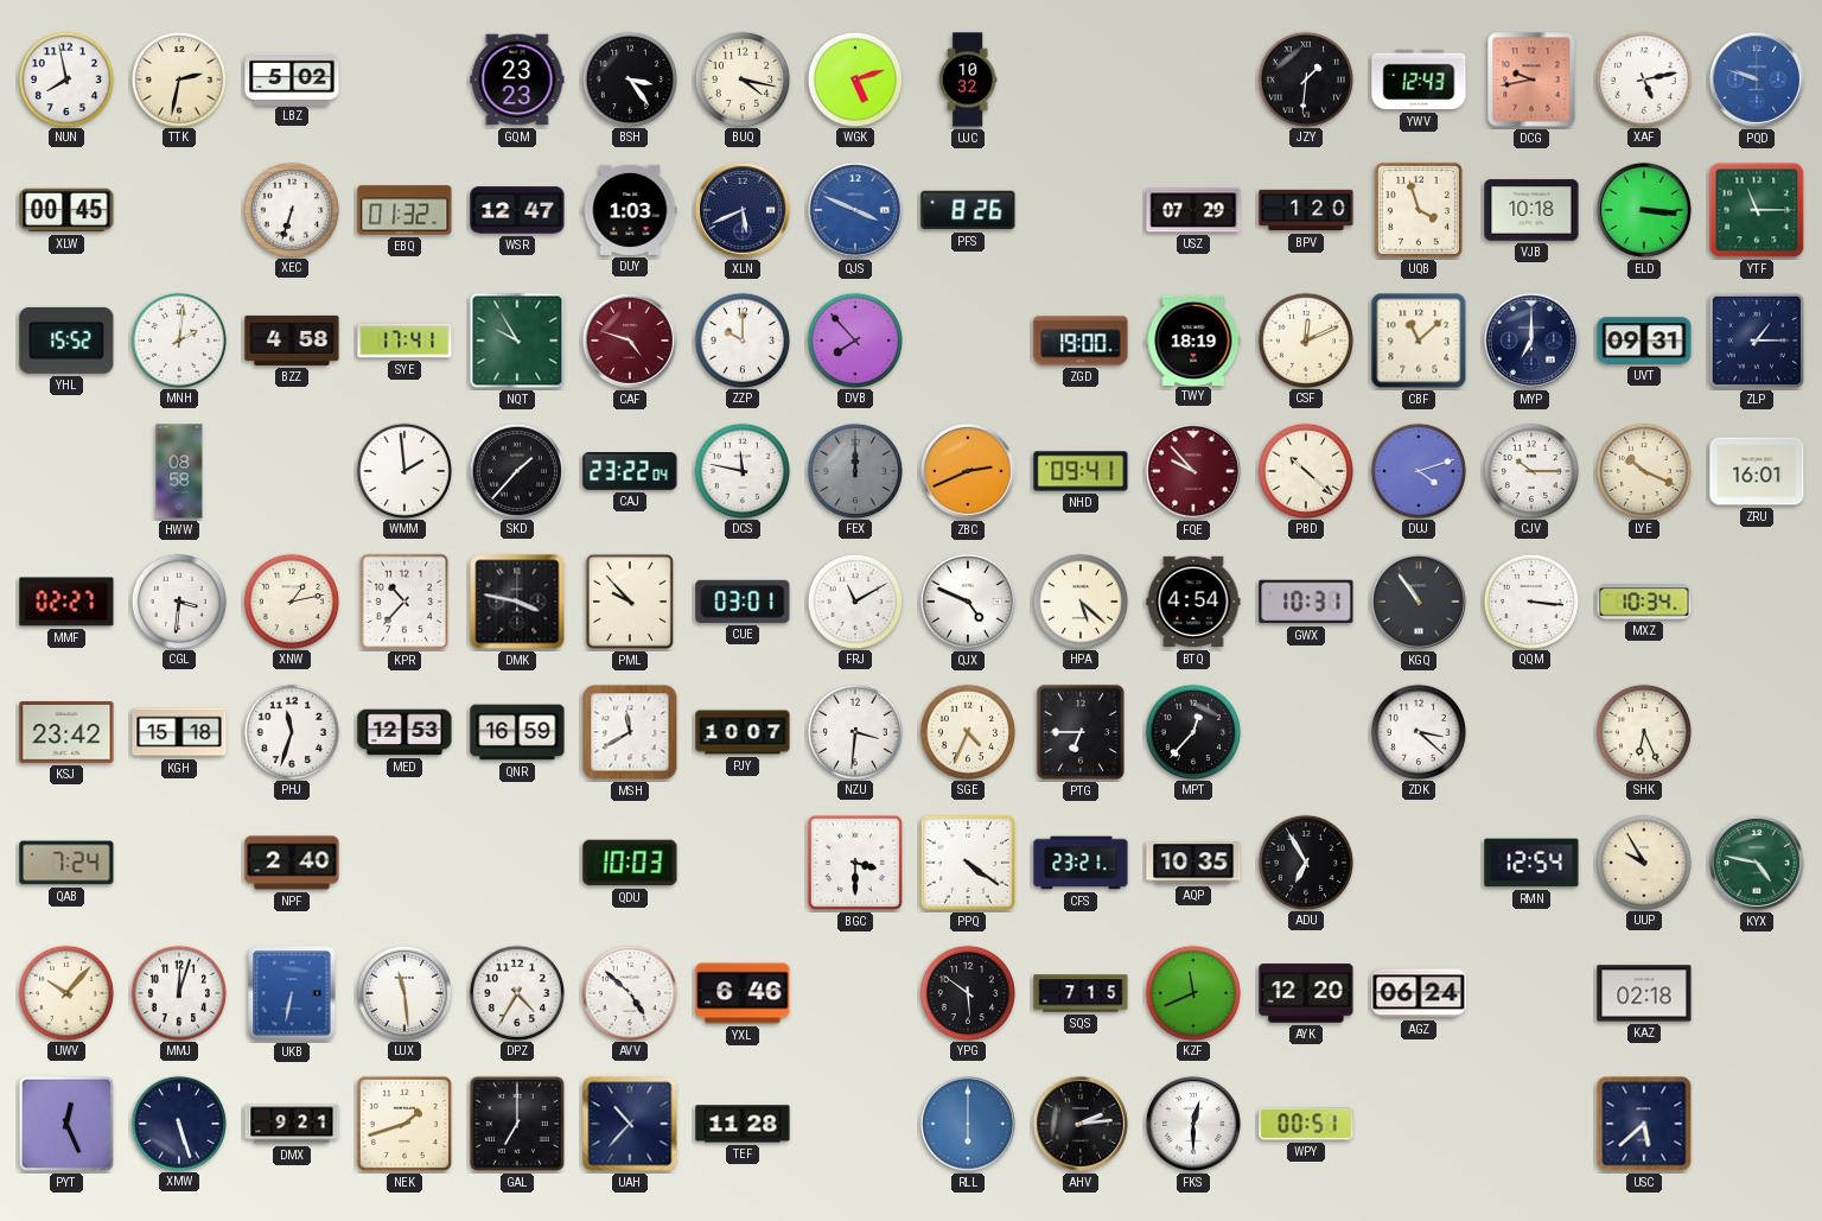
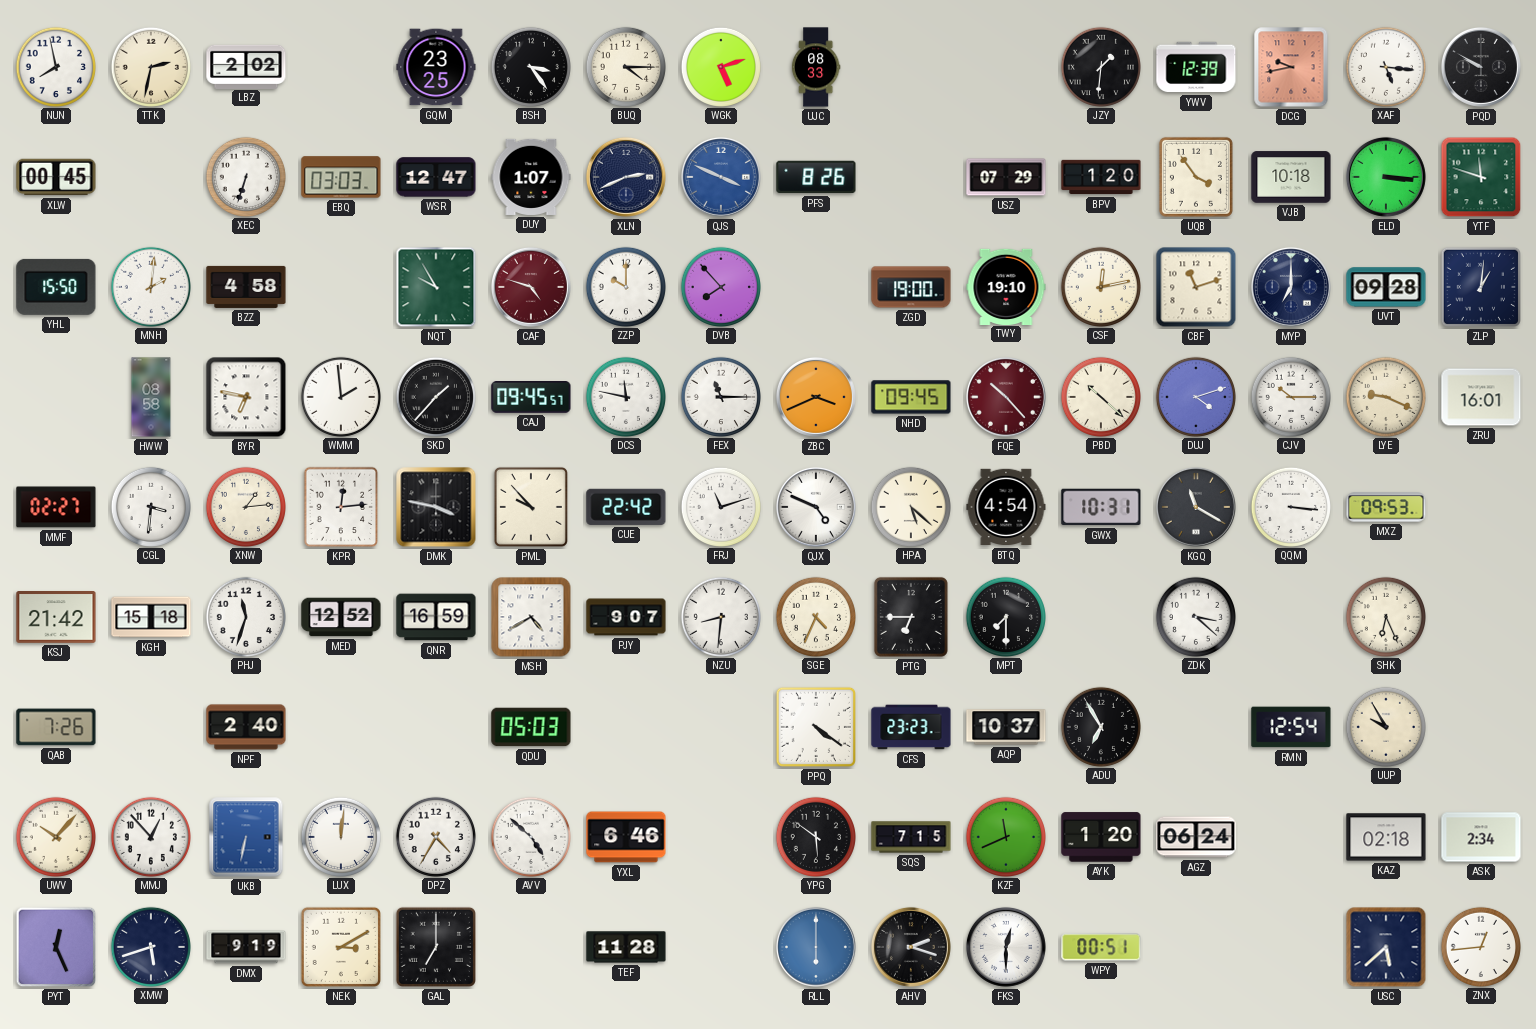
LBZ: 5:02 -> 2:02
GQM: 23:23 -> 23:25
BUQ: 4:17 -> 4:15
UJC: 10:32 -> 08:33
YWV: 12:43 -> 12:39
XAF: 5:13 -> 5:16
PQD: 9:48 -> 9:50
PQD dial: blue -> black
EBQ: 01:32 -> 03:03
DUY: 1:03 -> 1:07
XLN: 5:41 -> 2:41
UQB: 3:57 -> 3:54
YTF: 11:15 -> 11:48
YHL: 15:52 -> 15:50
SYE: 17:41 -> none
TWY: 18:19 -> 19:10
CSF: 12:11 -> 12:13
CBF: 11:08 -> 11:12
UVT: 09:31 -> 09:28
ZLP: 1:15 -> 1:01
BYR: none -> 6:47
CAJ: 23:22 -> 09:45
FEX: 12:00 -> 11:15
FEX dial: grey -> white
ZBC: 2:41 -> 3:41
NHD: 09:41 -> 09:45
FQE: 9:53 -> 10:23
LYE: 10:19 -> 9:19
XNW: 1:13 -> 1:14
KPR: 10:37 -> 12:14
CUE: 03:01 -> 22:42
FRJ: 11:10 -> 11:12
KGQ: 10:54 -> 11:20
MXZ: 10:34 -> 09:53
KSJ: 23:42 -> 21:42
MED: 12:53 -> 12:52
MSH: 11:40 -> 4:40
PJY: 10:07 -> 9:07
NZU: 3:31 -> 8:31
MPT: 12:37 -> 7:30
QAB: 7:24 -> 7:26
QDU: 10:03 -> 05:03
BGC: 3:30 -> none
CFS: 23:21 -> 23:23
AQP: 10:35 -> 10:37
KYX: 4:47 -> none
MMJ: 12:03 -> 12:53
LUX: 11:29 -> 12:01
AYK: 12:20 -> 1:20
ASK: none -> 2:34
XMW: 5:27 -> 5:42
DMX: 9:21 -> 9:19
NEK: 1:42 -> 3:10
UAH: 10:37 -> none
AHV: 2:14 -> 2:18
ZNX: none -> 12:44
